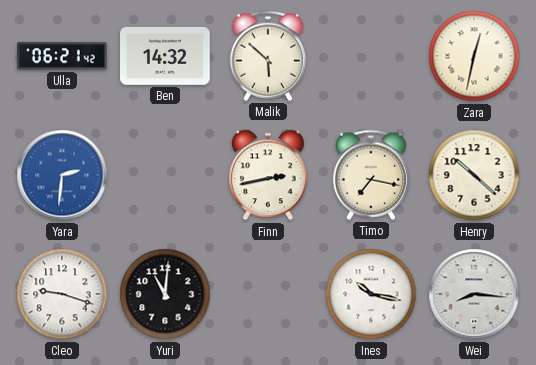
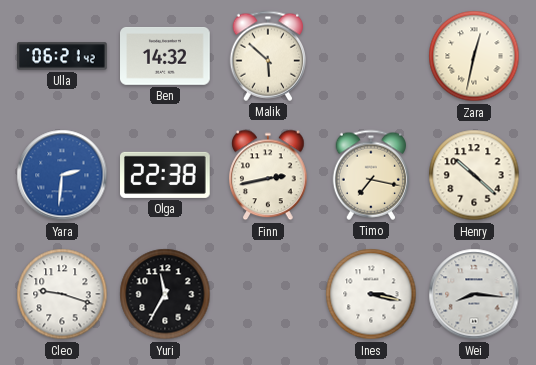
Olga: none -> 22:38
Yuri: 11:01 -> 11:35
Ines: 10:17 -> 3:17
